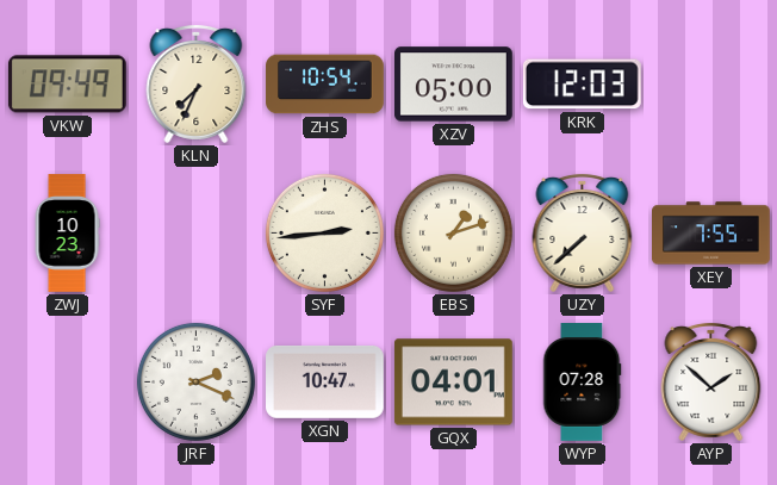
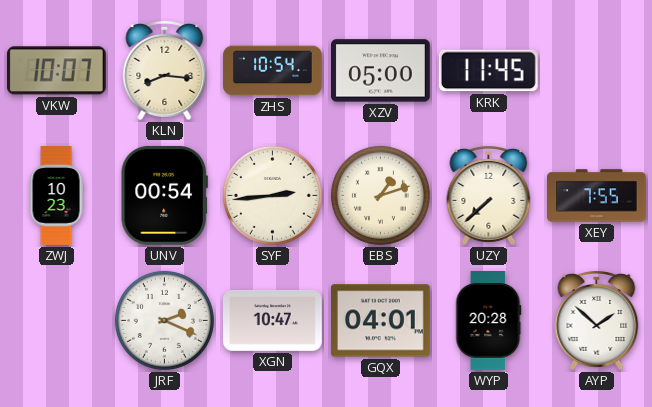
VKW: 09:49 -> 10:07
KLN: 7:34 -> 8:16
KRK: 12:03 -> 11:45
UNV: none -> 00:54
WYP: 07:28 -> 20:28
